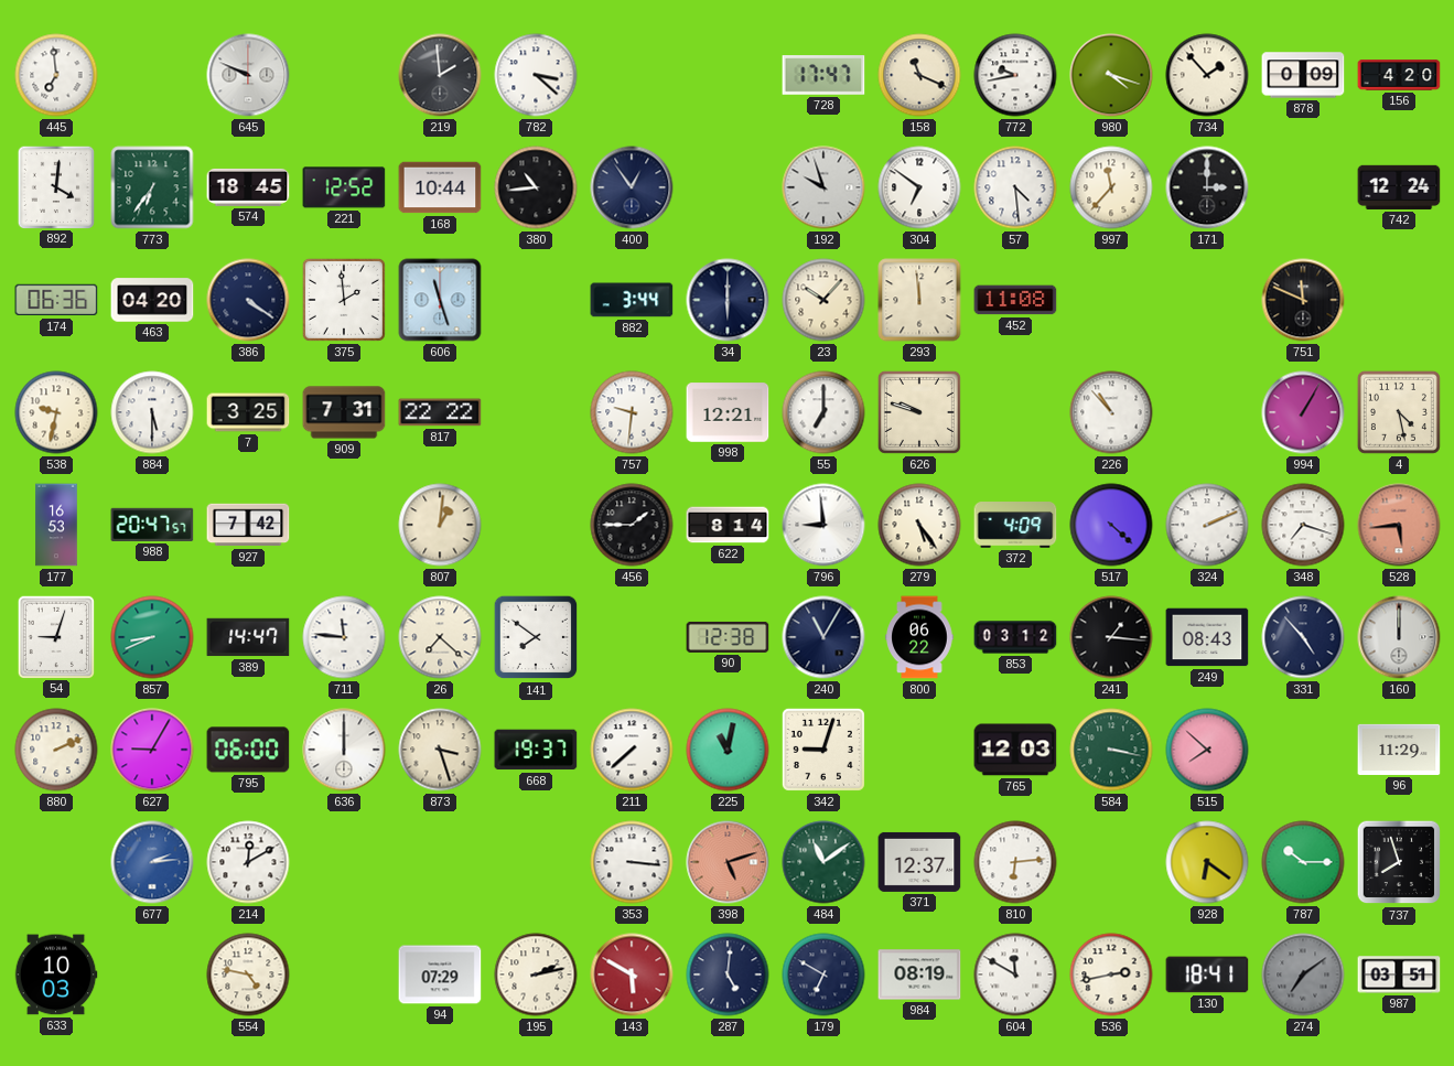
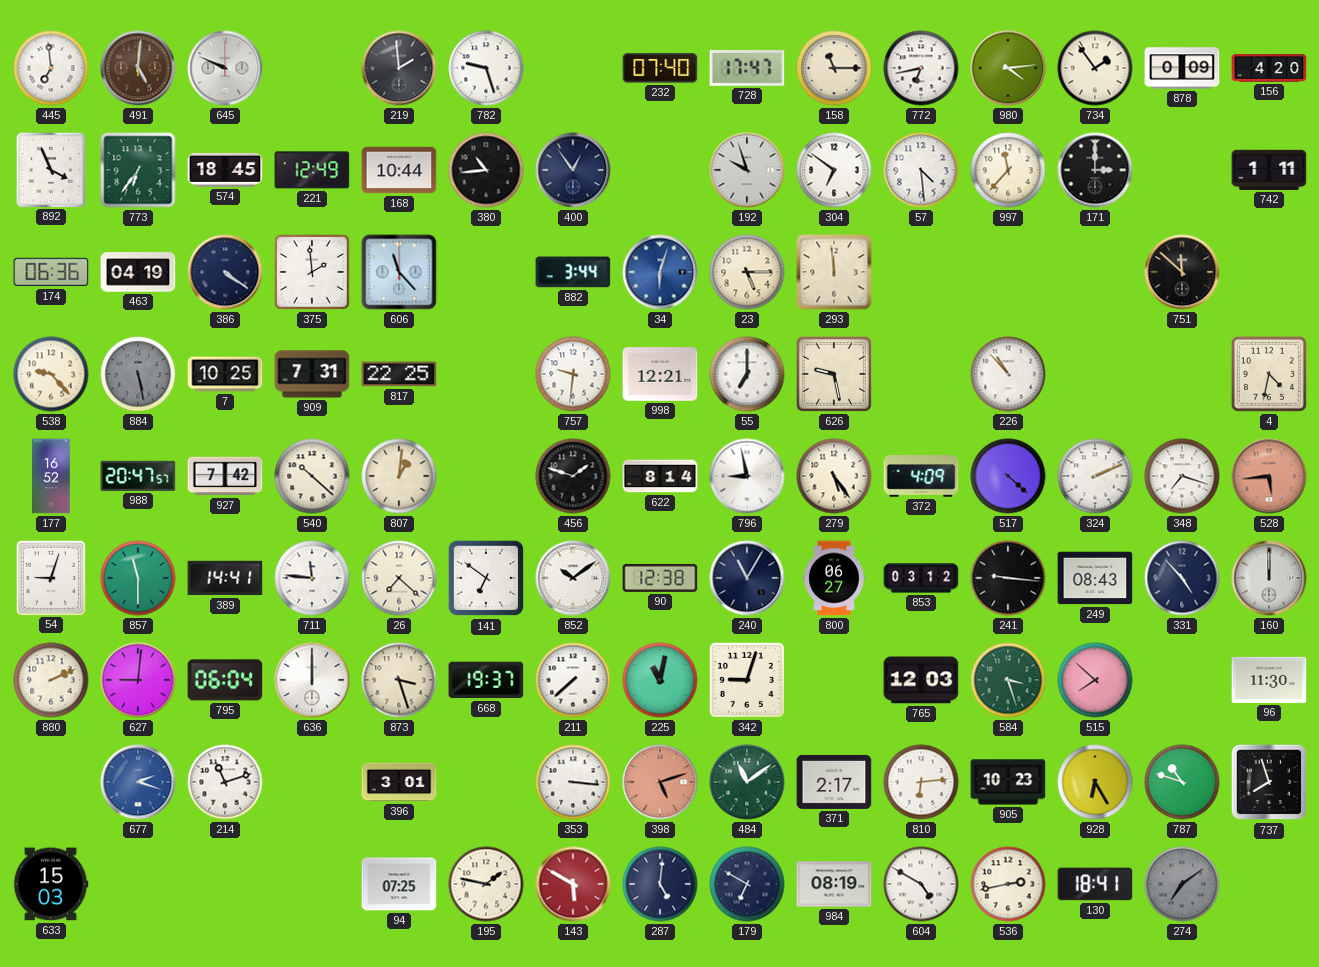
491: none -> 5:01
782: 3:22 -> 9:27
232: none -> 07:40
158: 11:19 -> 11:15
772: 9:43 -> 6:43
980: 4:18 -> 4:14
734: 1:53 -> 1:54
892: 4:01 -> 3:56
221: 12:52 -> 12:49
742: 12:24 -> 1:11
463: 04:20 -> 04:19
606: 11:27 -> 11:23
34: 6:00 -> 6:03
34 dial: navy -> blue
23: 10:07 -> 5:15
452: 11:08 -> none
751: 11:49 -> 11:52
538: 9:32 -> 9:23
884: 5:30 -> 5:28
884 dial: white -> grey
7: 3:25 -> 10:25
817: 22:22 -> 22:25
626: 9:48 -> 9:28
994: 1:05 -> none
4: 4:28 -> 4:32
177: 16:53 -> 16:52
540: none -> 10:22
456: 1:45 -> 1:48
796: 8:59 -> 8:58
857: 8:41 -> 11:30
389: 14:47 -> 14:41
141: 7:51 -> 6:51
852: none -> 10:09
800: 06:22 -> 06:27
241: 1:16 -> 9:16
627: 9:05 -> 9:01
795: 06:00 -> 06:04
584: 3:17 -> 3:27
96: 11:29 -> 11:30
677: 2:14 -> 2:18
214: 12:10 -> 11:12
396: none -> 3:01
371: 12:37 -> 2:17
905: none -> 10:23
928: 6:21 -> 6:25
787: 10:15 -> 10:48
633: 10:03 -> 15:03
554: 4:47 -> none
94: 07:29 -> 07:25
195: 2:13 -> 1:47
604: 11:50 -> 4:50
987: 03:51 -> none
